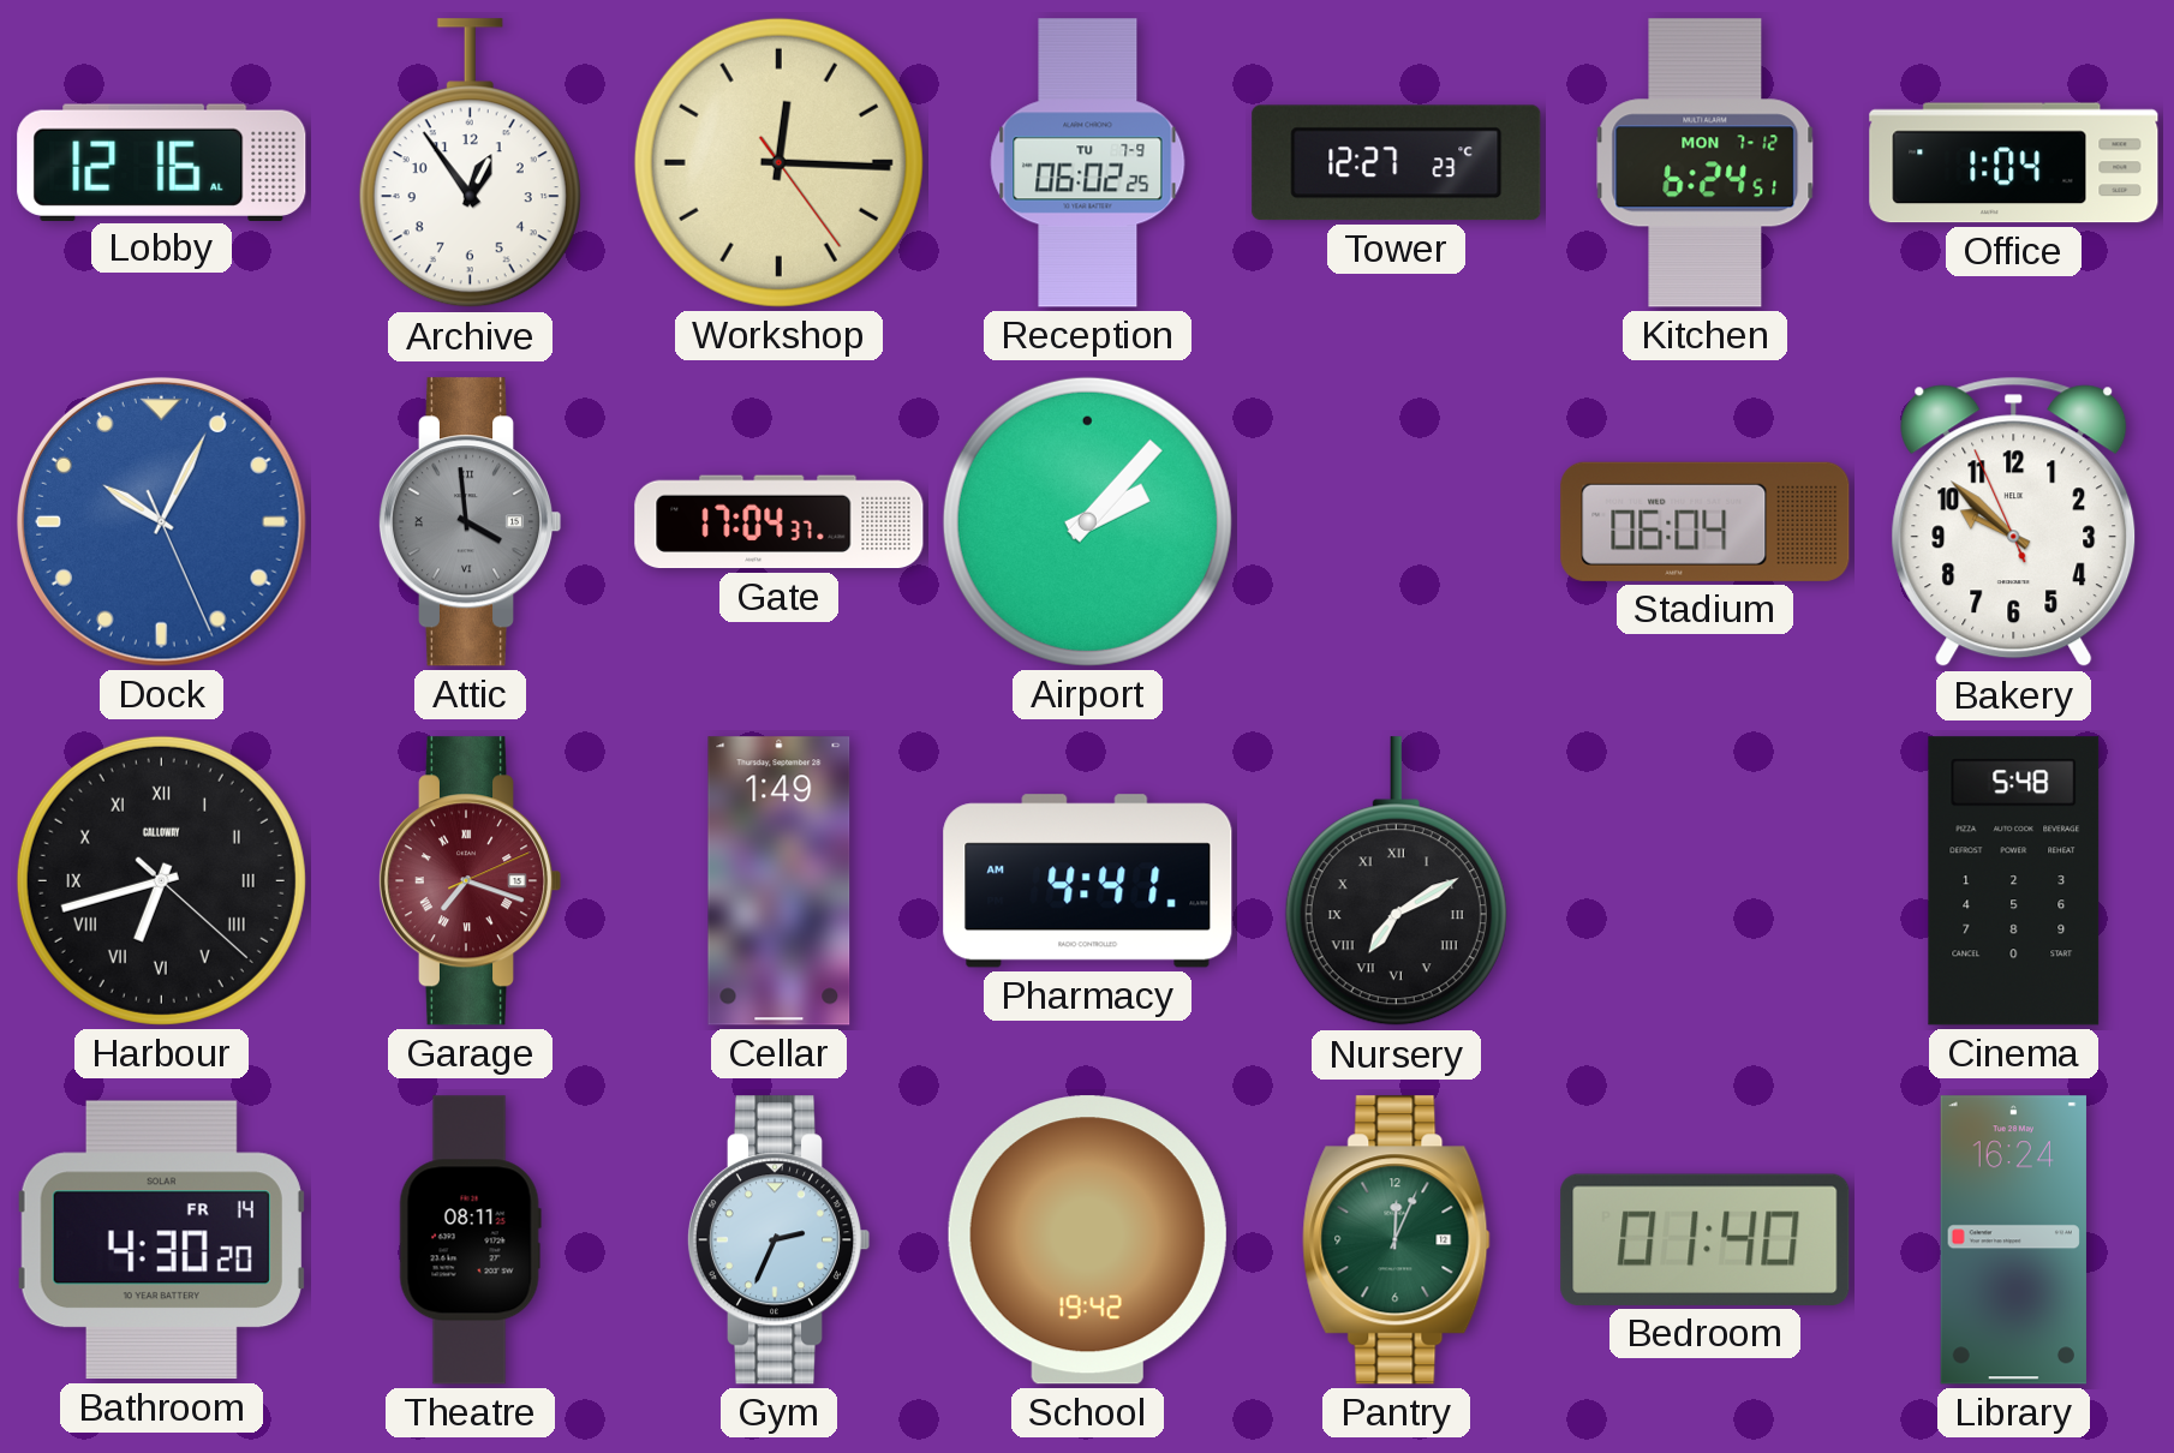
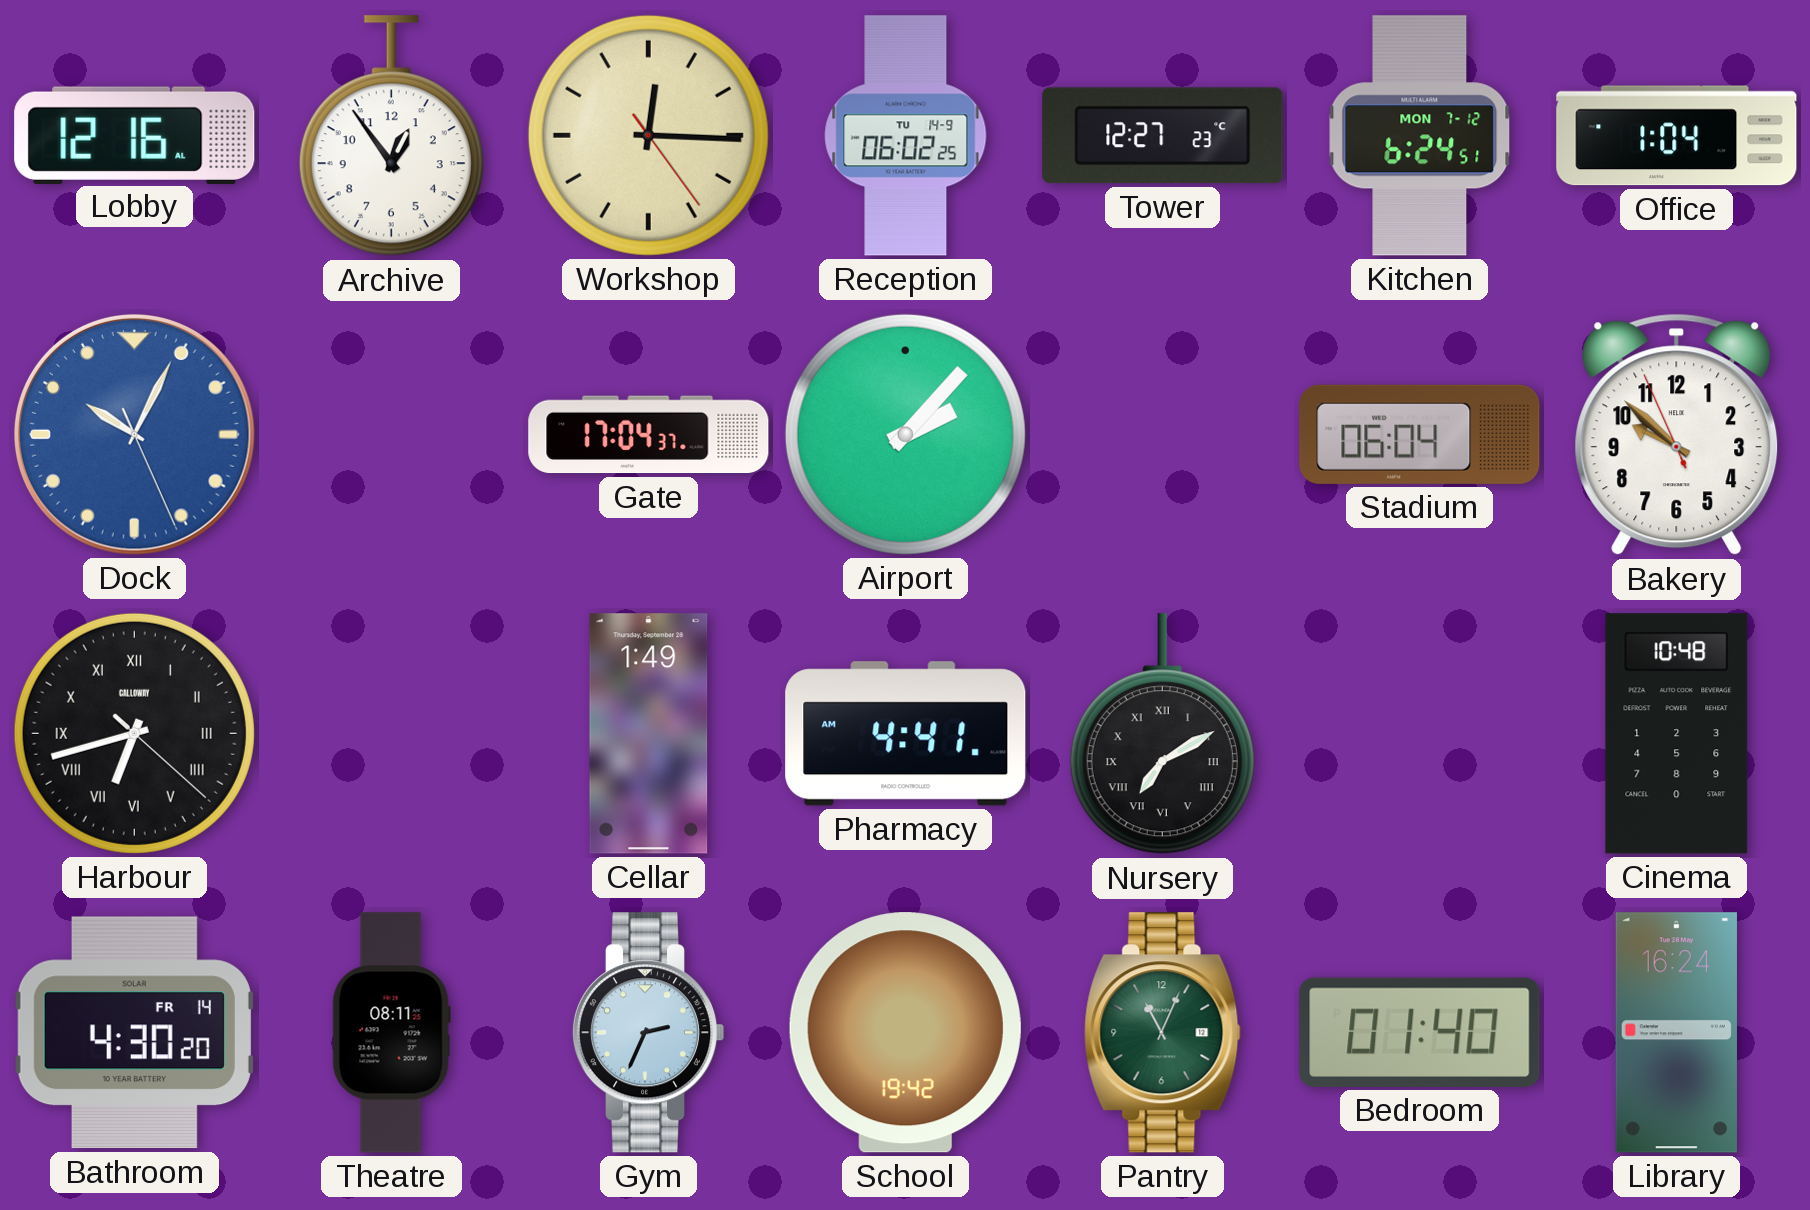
Reception date: TU 7-9 -> TU 14-9
Attic: 3:59 -> none
Garage: 7:18 -> none
Cinema: 5:48 -> 10:48
Pantry: 12:04 -> 11:04
